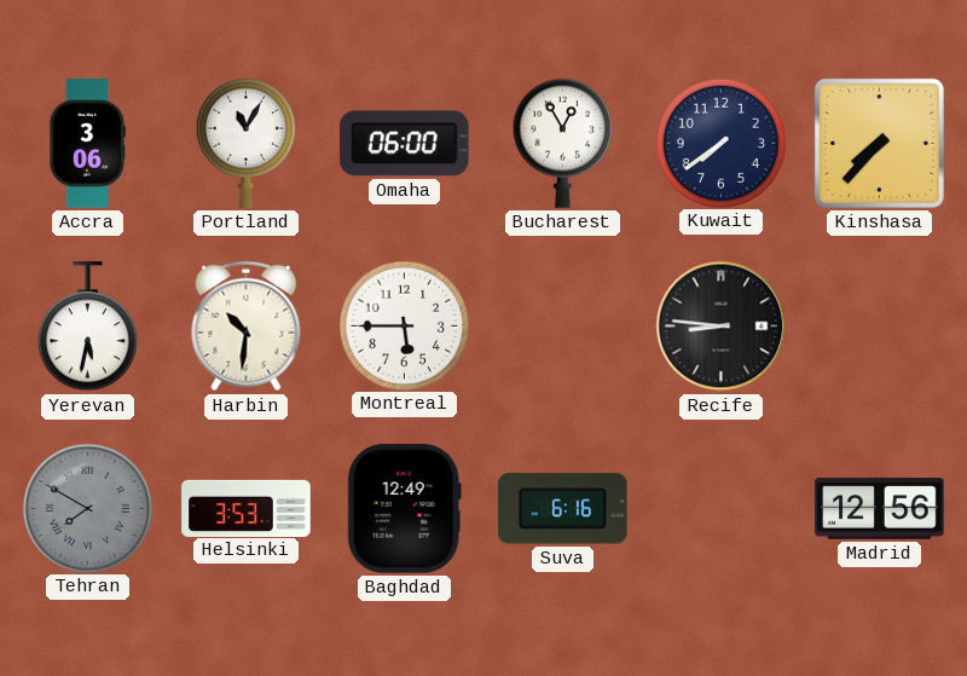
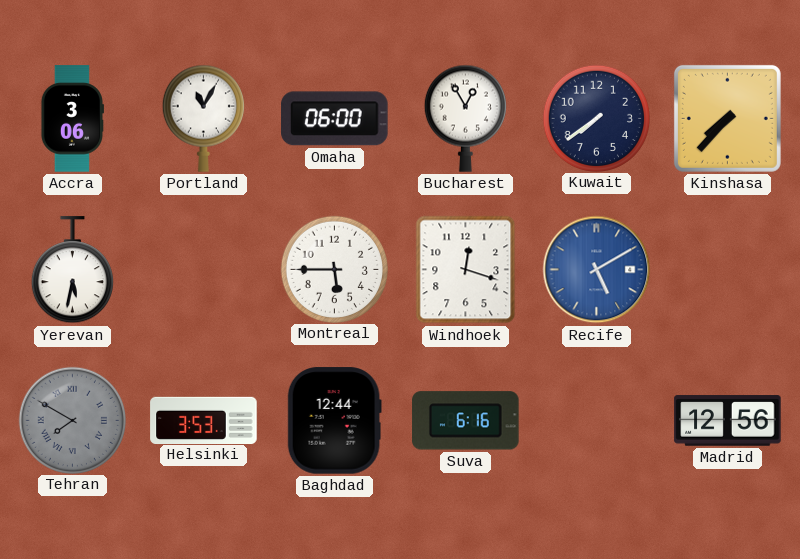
Harbin: 10:31 -> none
Windhoek: none -> 12:18
Recife: 8:46 -> 5:10
Recife dial: black -> blue
Baghdad: 12:49 -> 12:44
